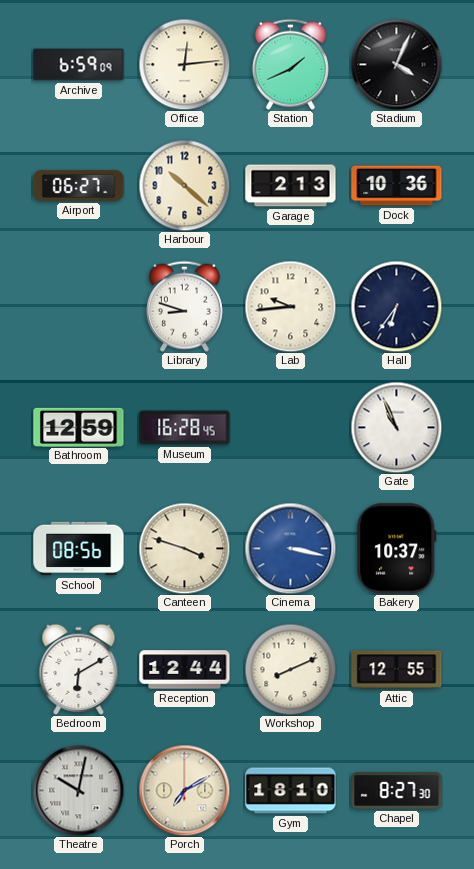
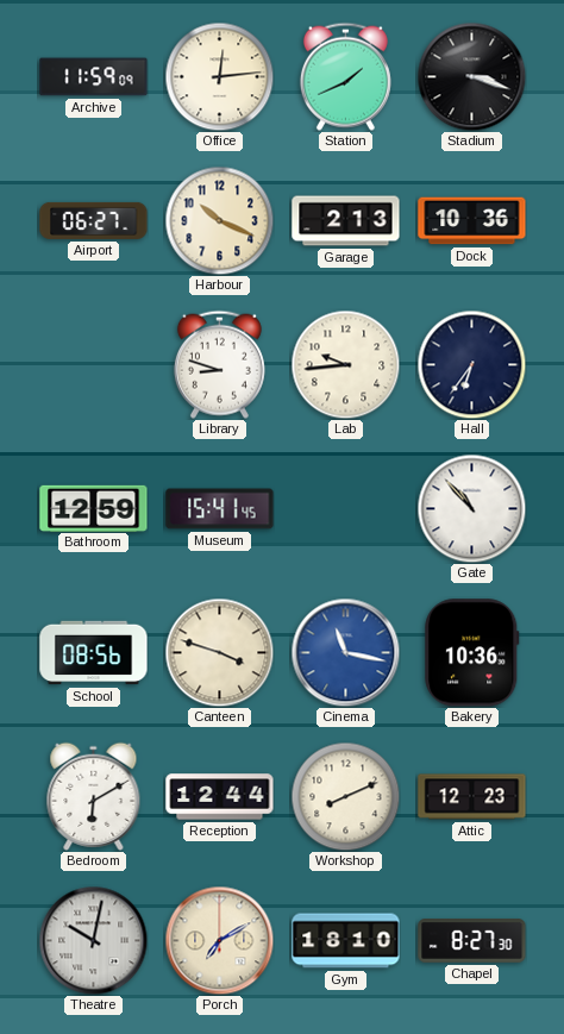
Archive: 6:59 -> 11:59
Stadium: 4:04 -> 3:18
Harbour: 10:22 -> 10:19
Museum: 16:28 -> 15:41
Gate: 10:56 -> 10:53
Cinema: 3:17 -> 11:17
Bakery: 10:37 -> 10:36
Attic: 12:55 -> 12:23
